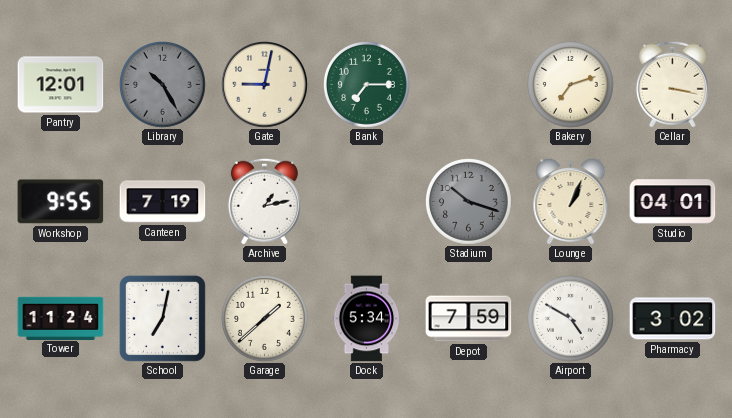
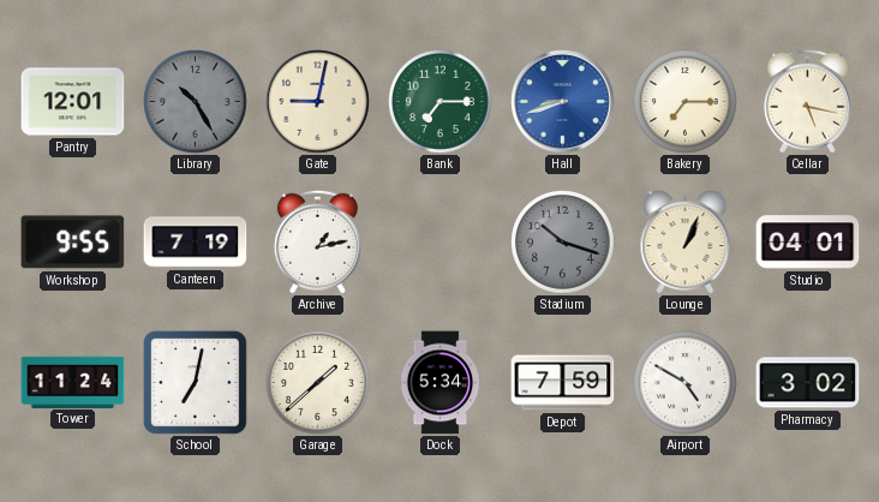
Hall: none -> 8:42
Bakery: 7:12 -> 7:15
Cellar: 3:17 -> 5:17
